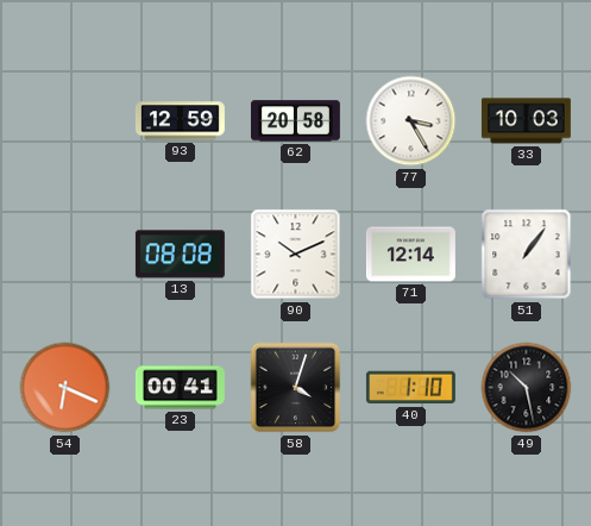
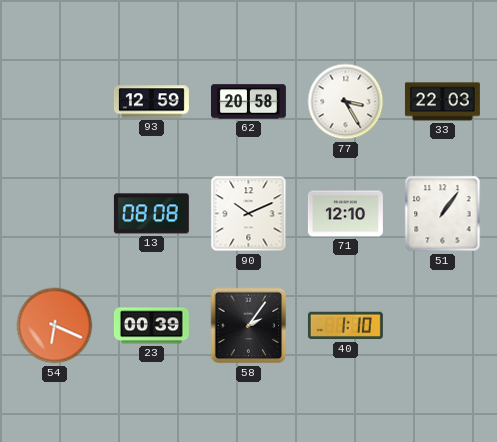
33: 10:03 -> 22:03
71: 12:14 -> 12:10
23: 00:41 -> 00:39
58: 4:03 -> 2:06
49: 10:28 -> none
